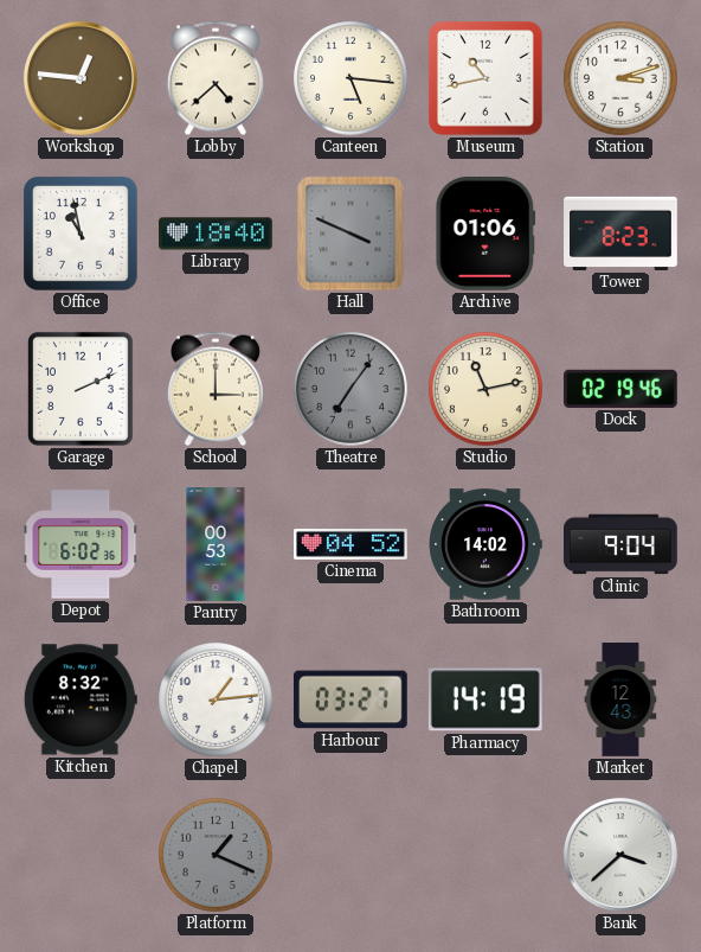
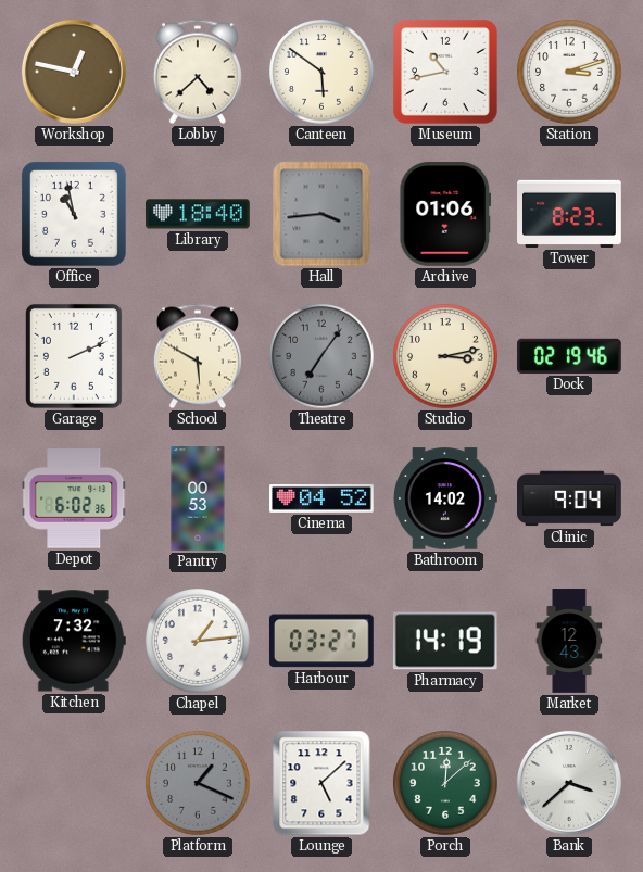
Workshop: 12:46 -> 12:47
Canteen: 5:16 -> 5:51
Hall: 3:49 -> 3:44
School: 3:00 -> 5:50
Studio: 11:13 -> 3:13
Kitchen: 8:32 -> 7:32
Lounge: none -> 5:08
Porch: none -> 12:08
